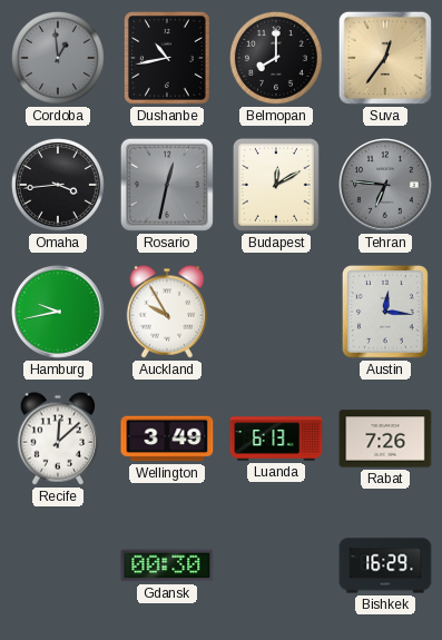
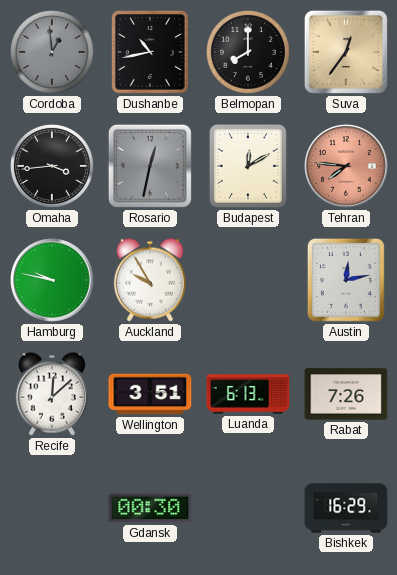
Tehran: 6:46 -> 7:46
Tehran dial: grey -> salmon
Hamburg: 9:43 -> 9:47
Austin: 12:16 -> 12:13
Wellington: 3:49 -> 3:51
